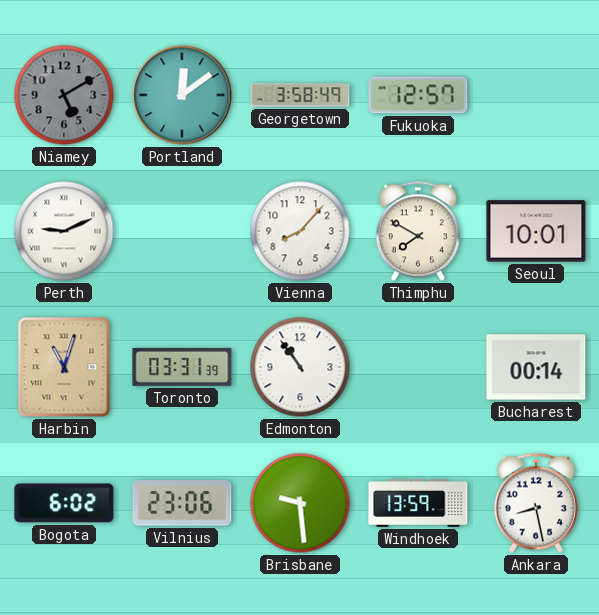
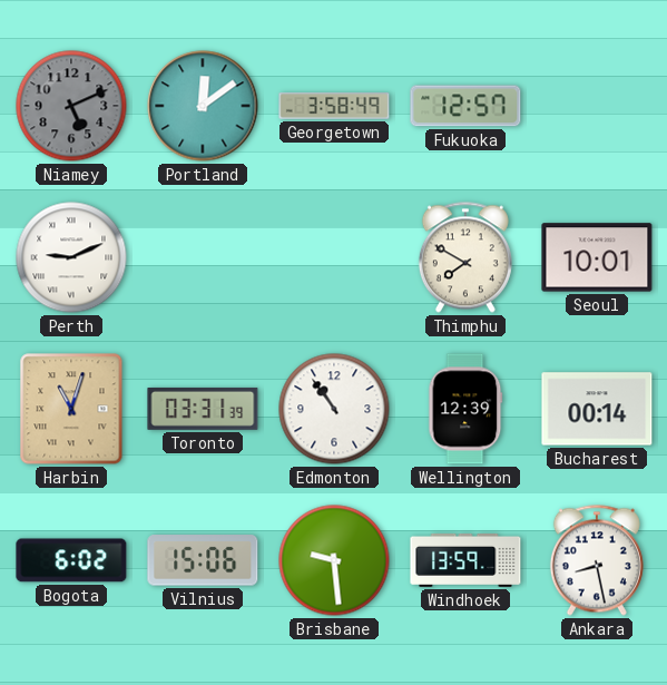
Niamey: 5:10 -> 5:11
Vienna: 8:07 -> none
Wellington: none -> 12:39
Vilnius: 23:06 -> 15:06
